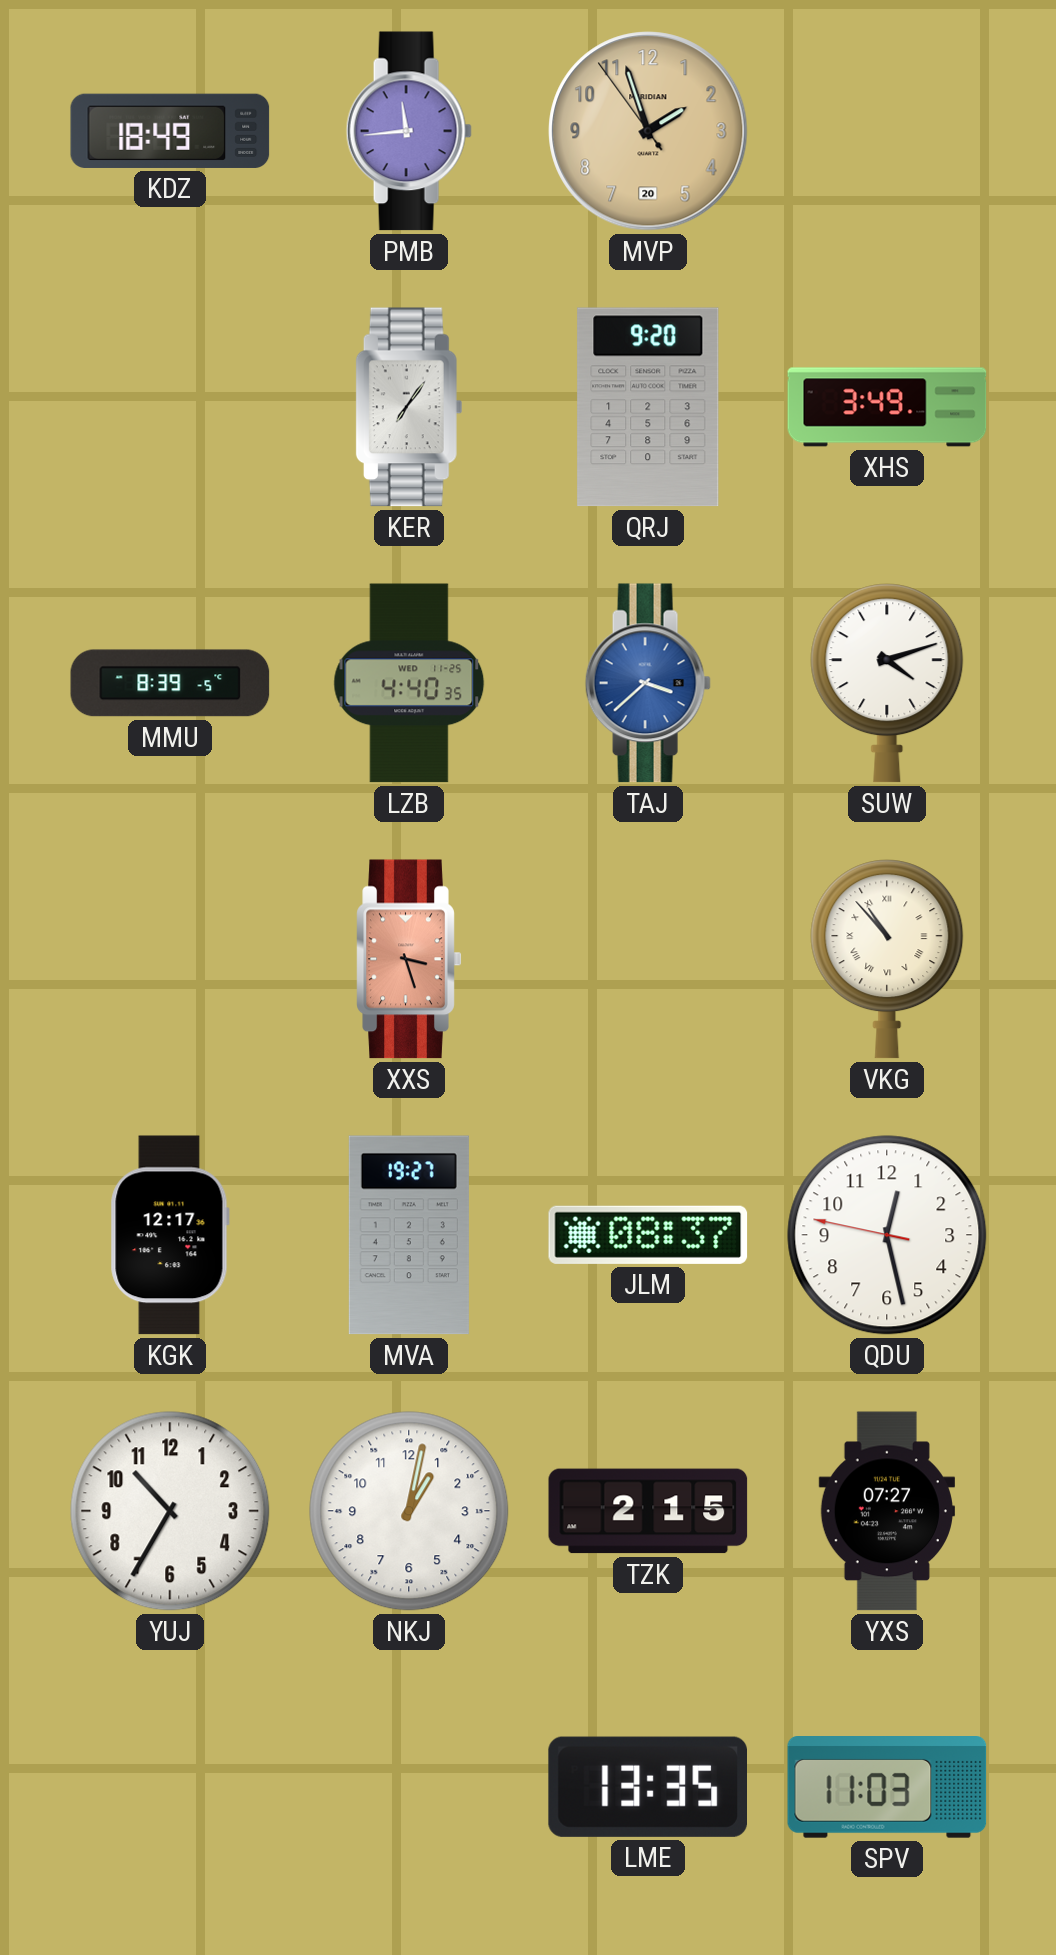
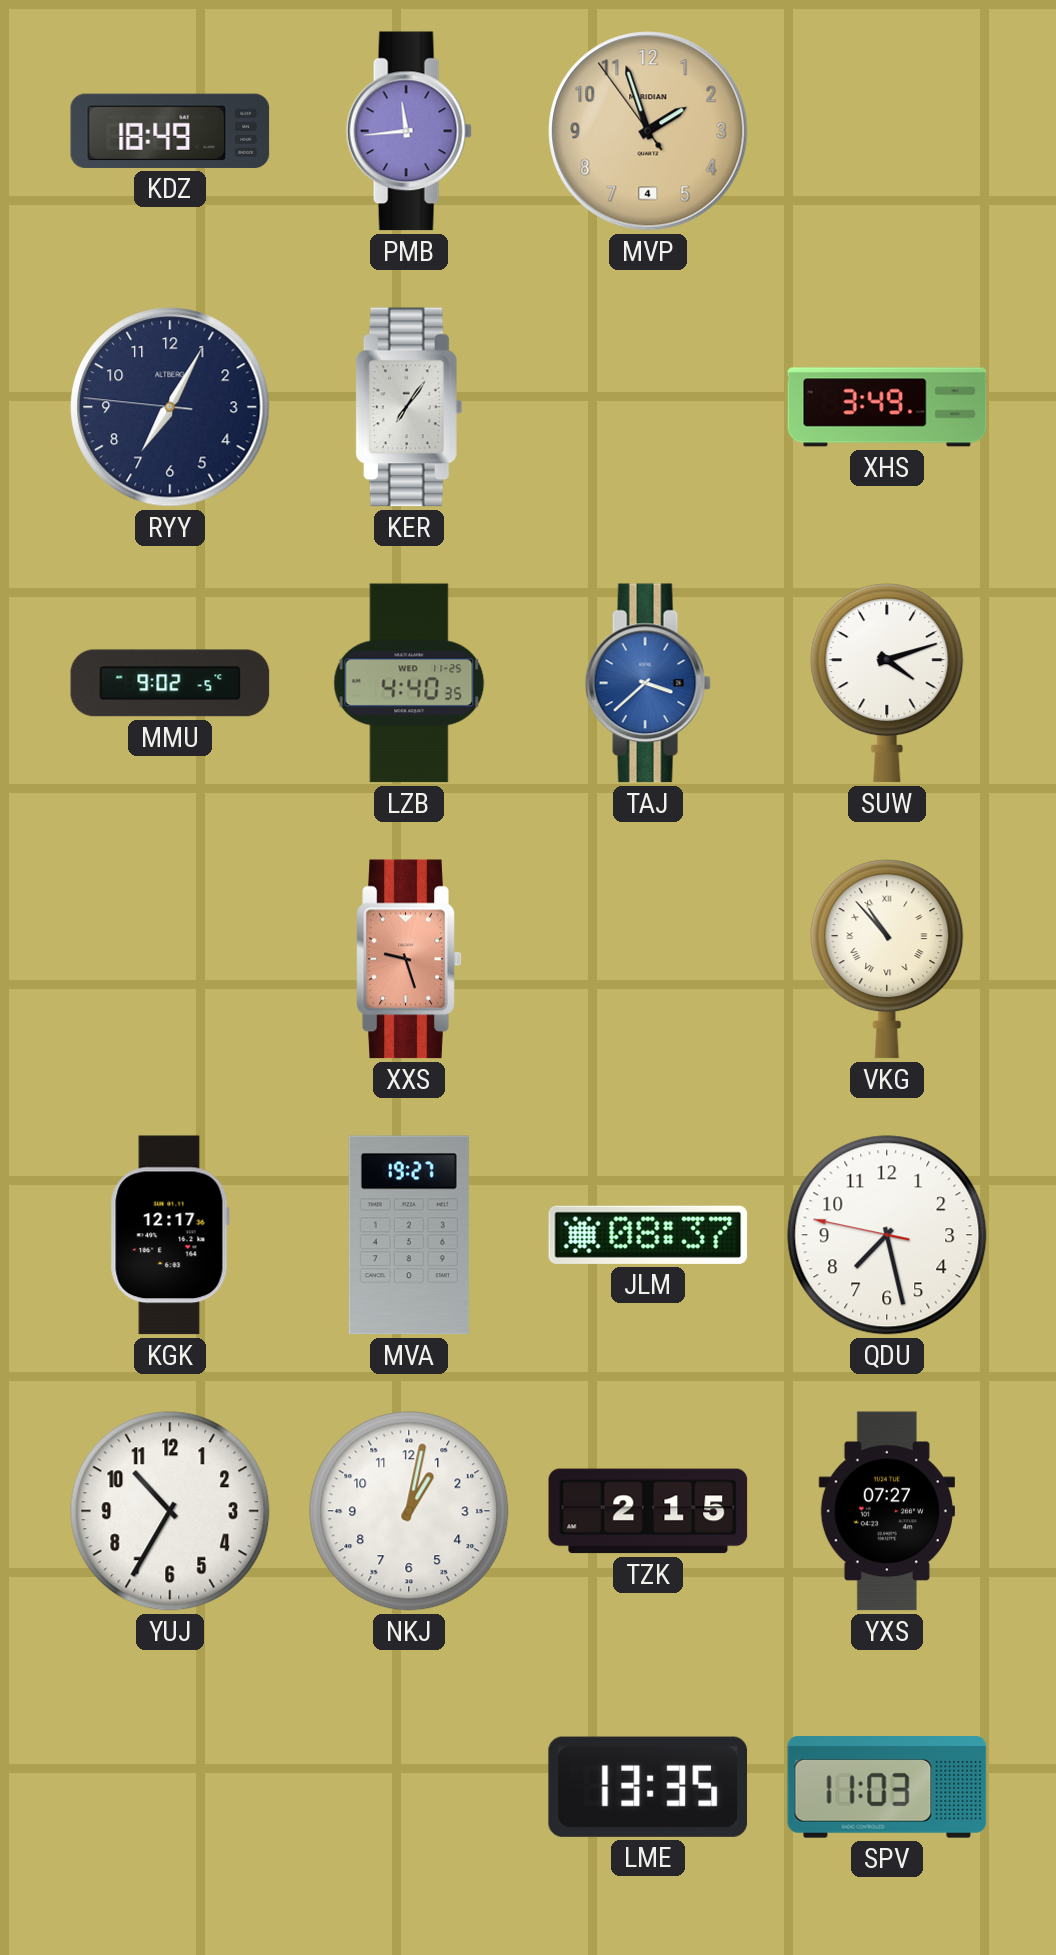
MVP date: 20 -> 4
RYY: none -> 7:04
QRJ: 9:20 -> none
MMU: 8:39 -> 9:02
XXS: 3:27 -> 9:27
QDU: 12:27 -> 7:27
